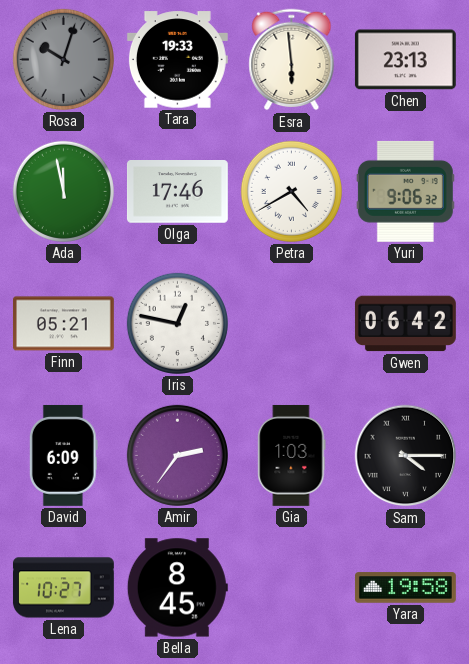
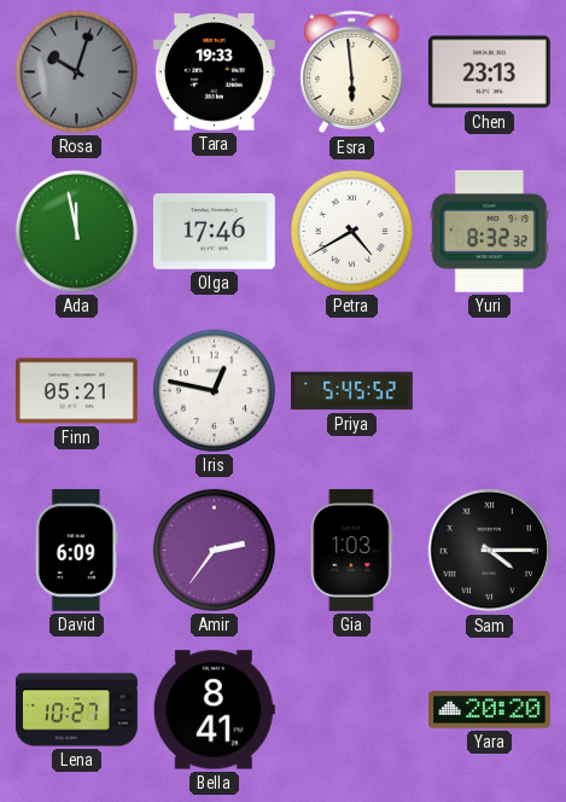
Yuri: 9:06 -> 8:32
Priya: none -> 5:45
Gwen: 06:42 -> none
Bella: 8:45 -> 8:41
Yara: 19:58 -> 20:20
